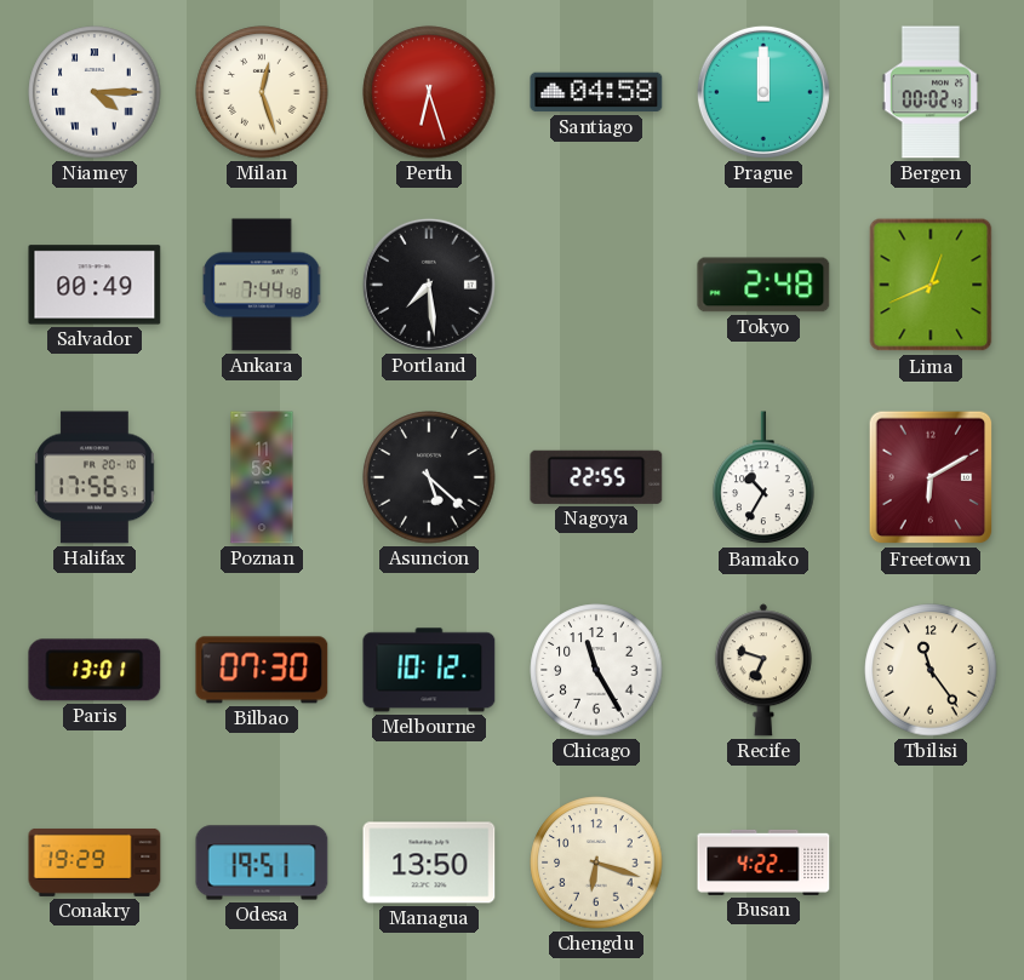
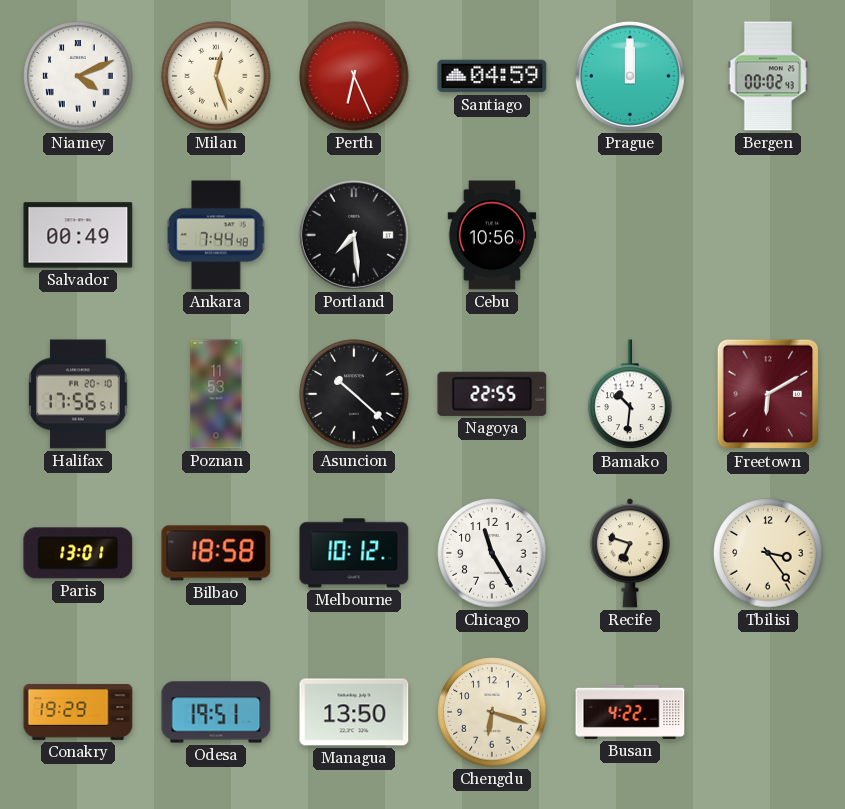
Niamey: 4:15 -> 4:11
Perth: 6:27 -> 6:26
Santiago: 04:58 -> 04:59
Cebu: none -> 10:56
Tokyo: 2:48 -> none
Lima: 12:41 -> none
Asuncion: 5:22 -> 10:22
Bamako: 10:35 -> 10:31
Bilbao: 07:30 -> 18:58
Tbilisi: 11:24 -> 3:24
